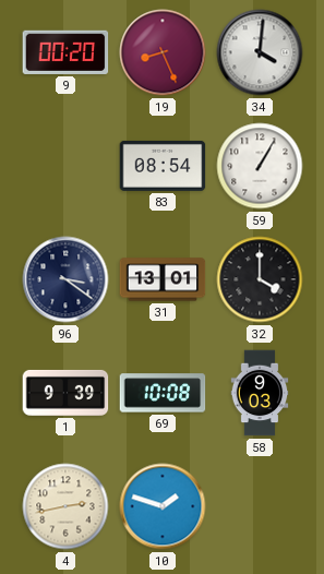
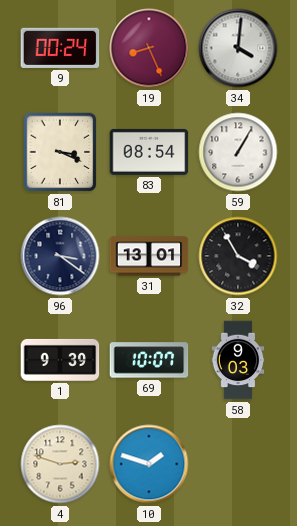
9: 00:20 -> 00:24
81: none -> 3:19
32: 4:00 -> 3:55
69: 10:08 -> 10:07
4: 2:43 -> 2:48
